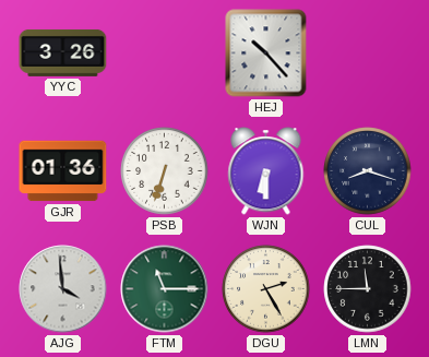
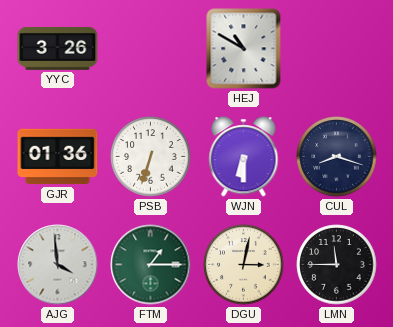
HEJ: 10:23 -> 10:50
FTM: 11:15 -> 1:15
DGU: 2:25 -> 3:02
